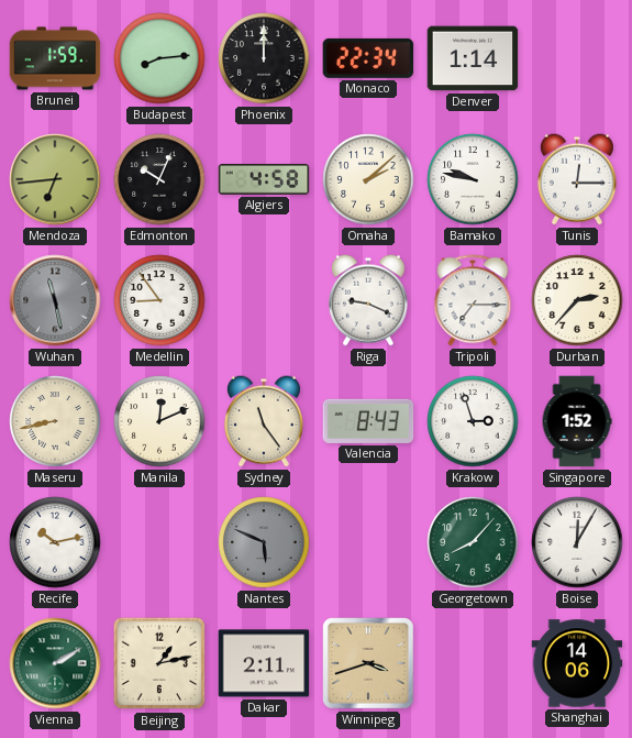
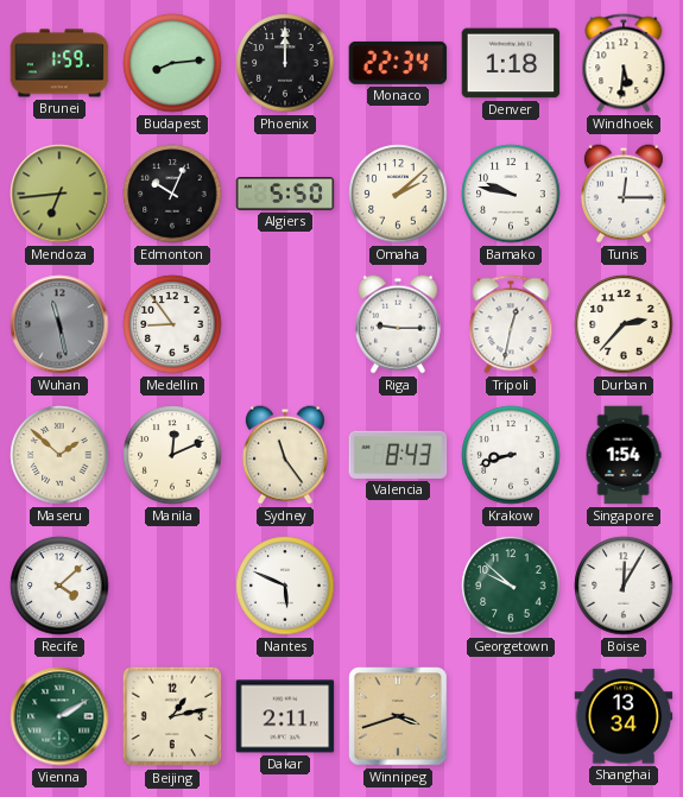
Denver: 1:14 -> 1:18
Windhoek: none -> 5:31
Algiers: 4:58 -> 5:50
Riga: 9:19 -> 9:15
Tripoli: 7:15 -> 12:32
Maseru: 8:43 -> 1:52
Krakow: 2:57 -> 8:42
Singapore: 1:52 -> 1:54
Recife: 10:13 -> 4:08
Nantes dial: grey -> white
Georgetown: 8:07 -> 9:52
Shanghai: 14:06 -> 13:34
